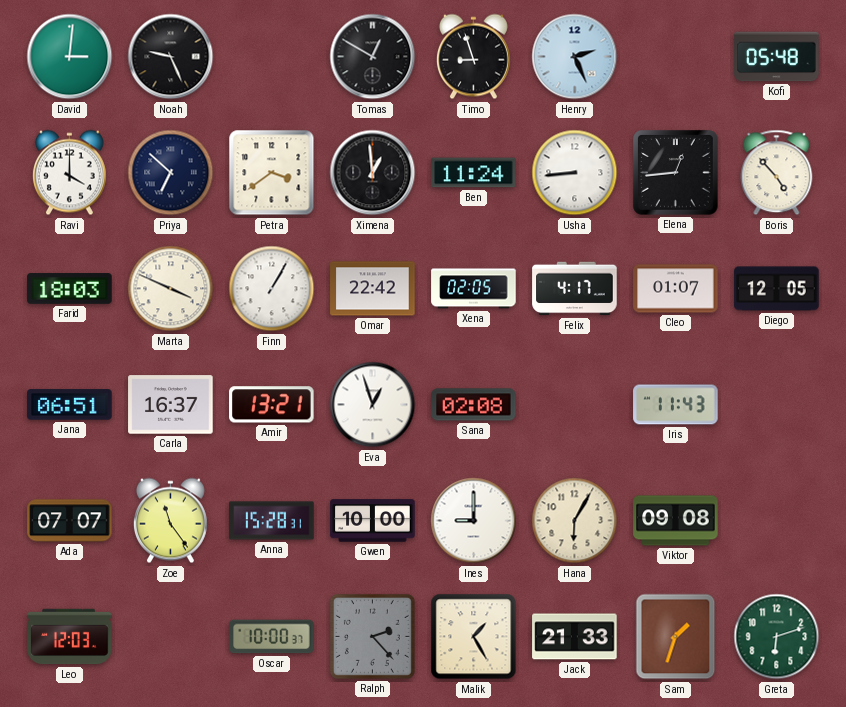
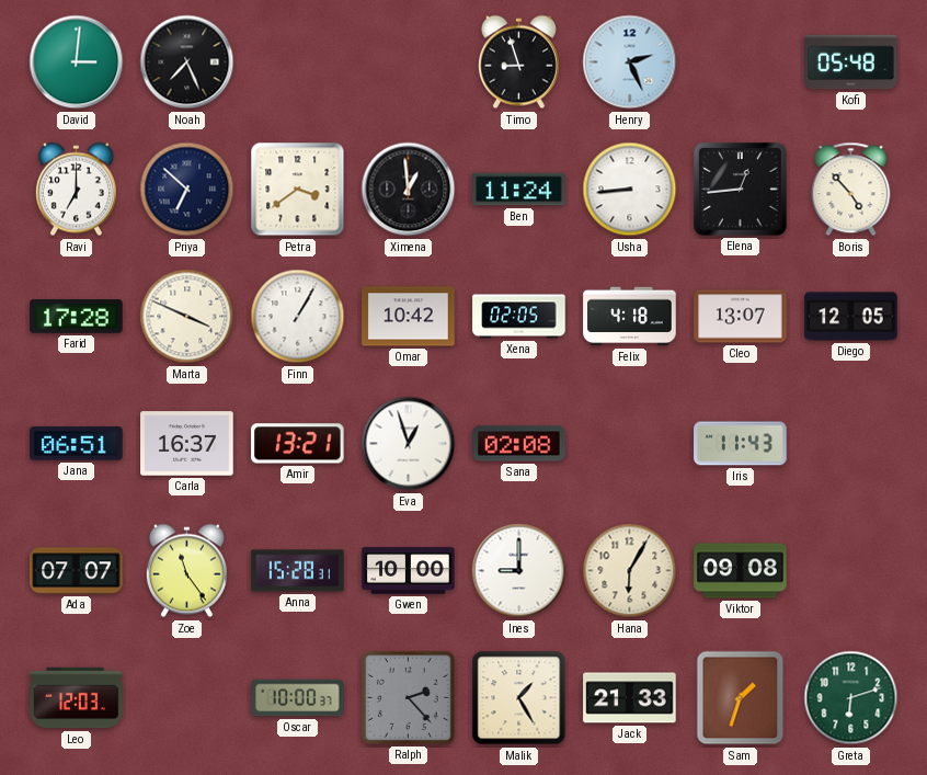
Noah: 9:26 -> 7:26
Tomas: 12:50 -> none
Ravi: 4:00 -> 7:00
Farid: 18:03 -> 17:28
Omar: 22:42 -> 10:42
Felix: 4:17 -> 4:18
Cleo: 01:07 -> 13:07
